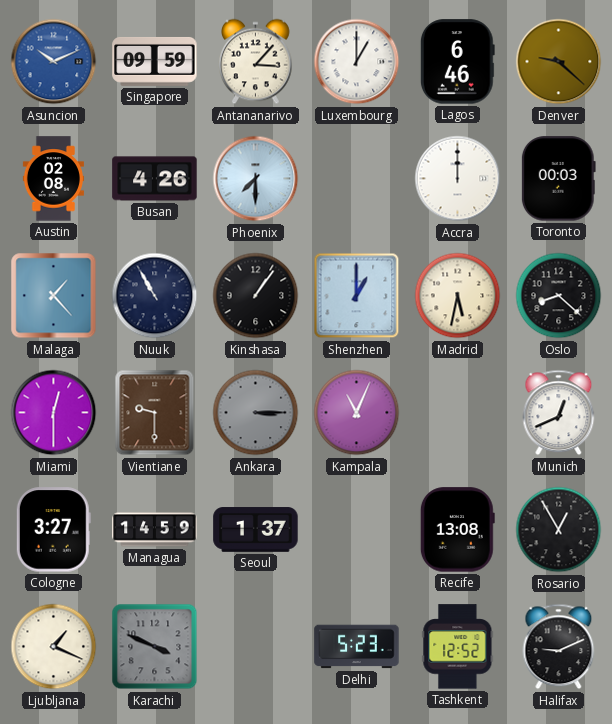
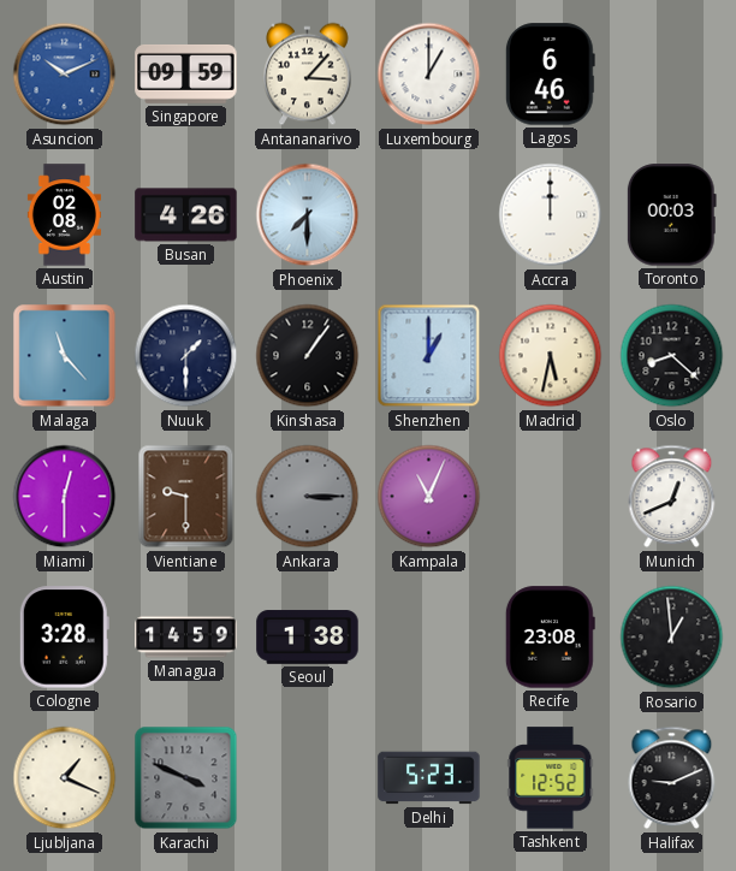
Denver: 9:22 -> none
Malaga: 1:23 -> 11:23
Nuuk: 10:55 -> 1:30
Cologne: 3:27 -> 3:28
Seoul: 1:37 -> 1:38
Recife: 13:08 -> 23:08
Rosario: 12:55 -> 12:59
